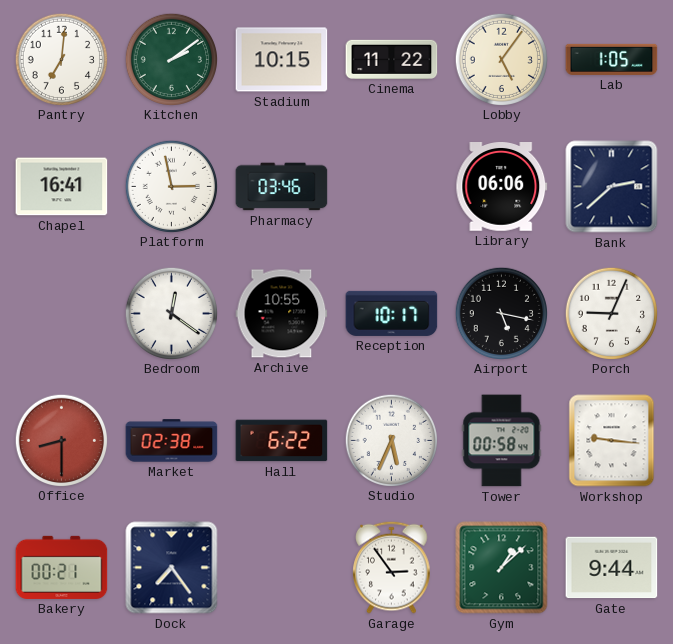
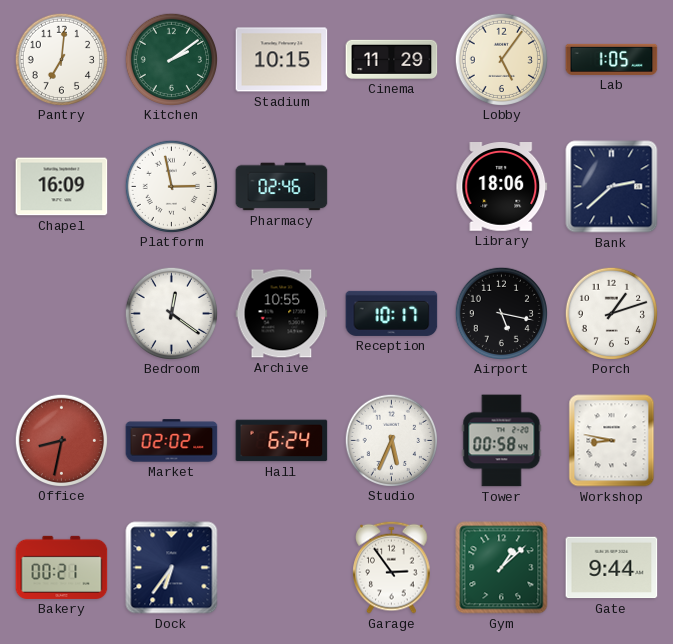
Cinema: 11:22 -> 11:29
Chapel: 16:41 -> 16:09
Pharmacy: 03:46 -> 02:46
Library: 06:06 -> 18:06
Porch: 9:04 -> 1:12
Office: 8:30 -> 8:32
Market: 02:38 -> 02:02
Hall: 6:22 -> 6:24
Workshop: 9:16 -> 8:47
Dock: 7:24 -> 6:36
